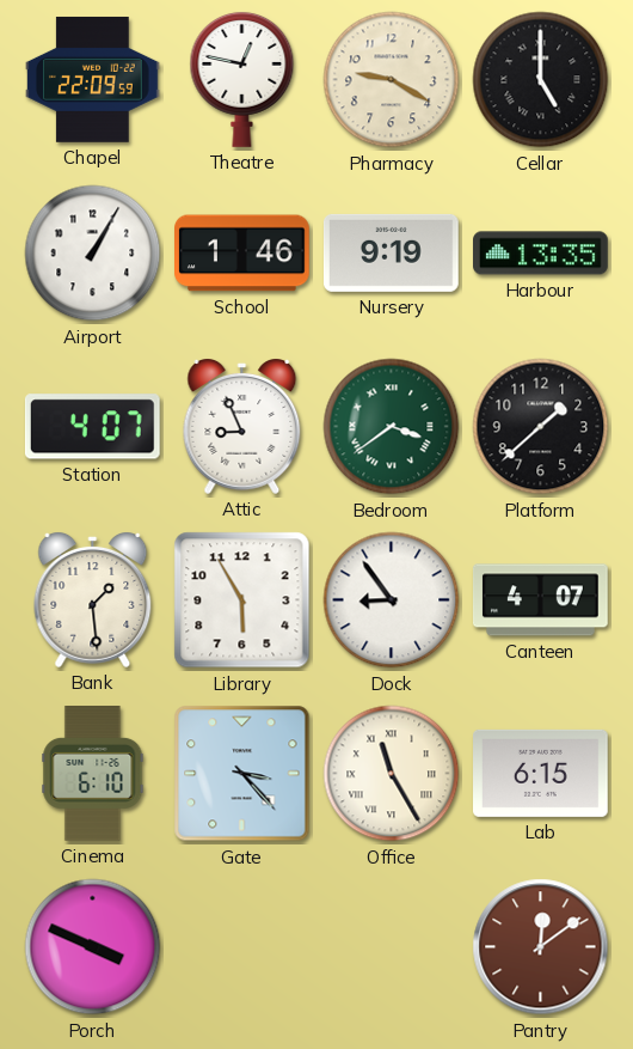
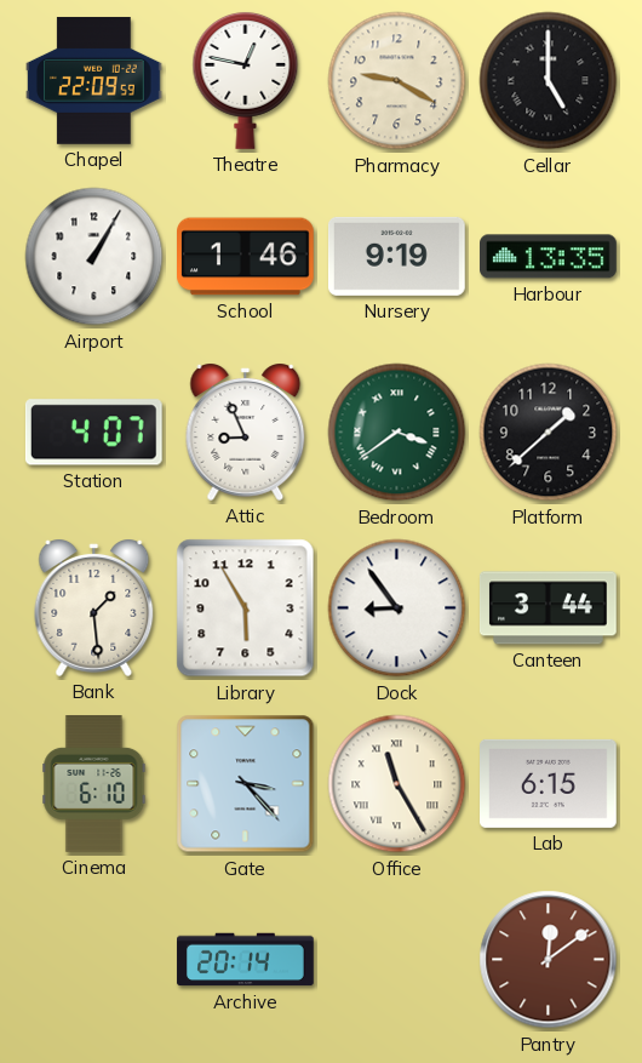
Canteen: 4:07 -> 3:44
Porch: 3:49 -> none
Archive: none -> 20:14
